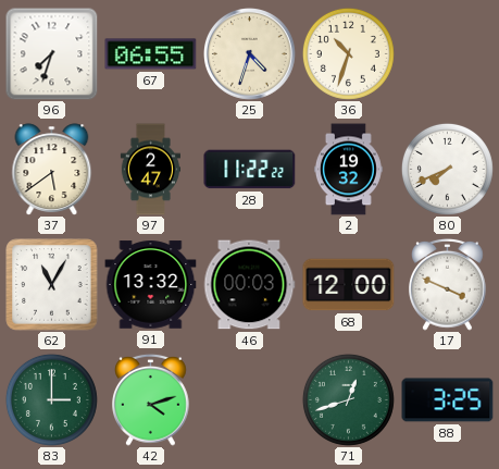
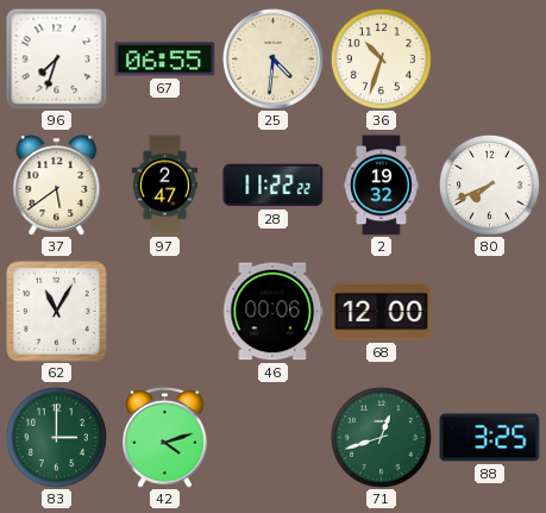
25: 4:33 -> 4:31
91: 13:32 -> none
46: 00:03 -> 00:06
17: 3:49 -> none
